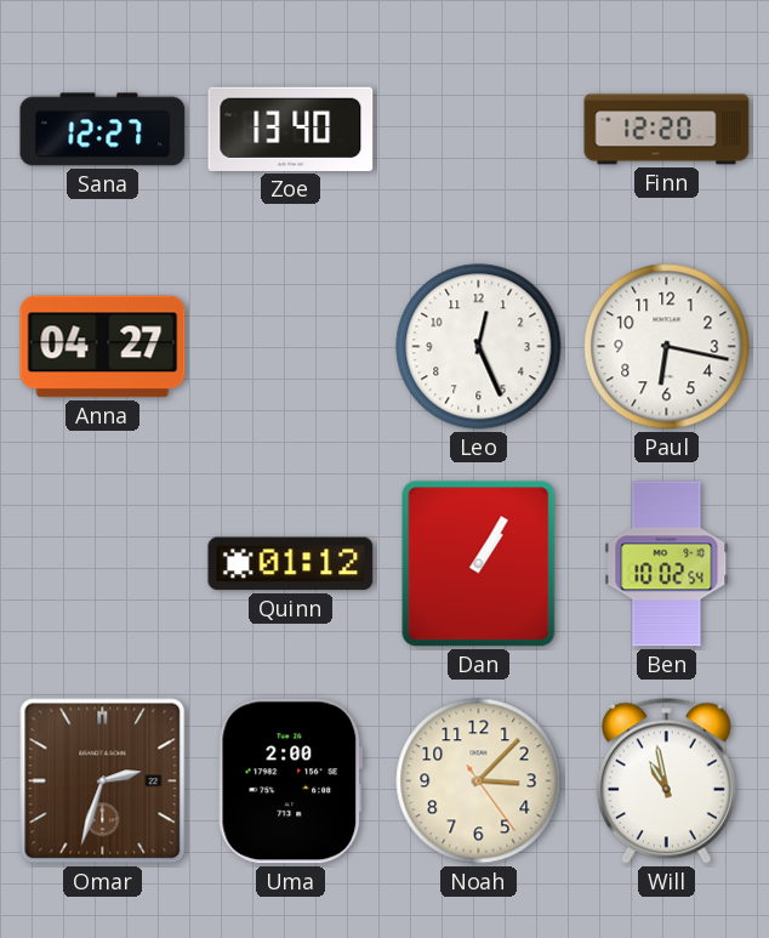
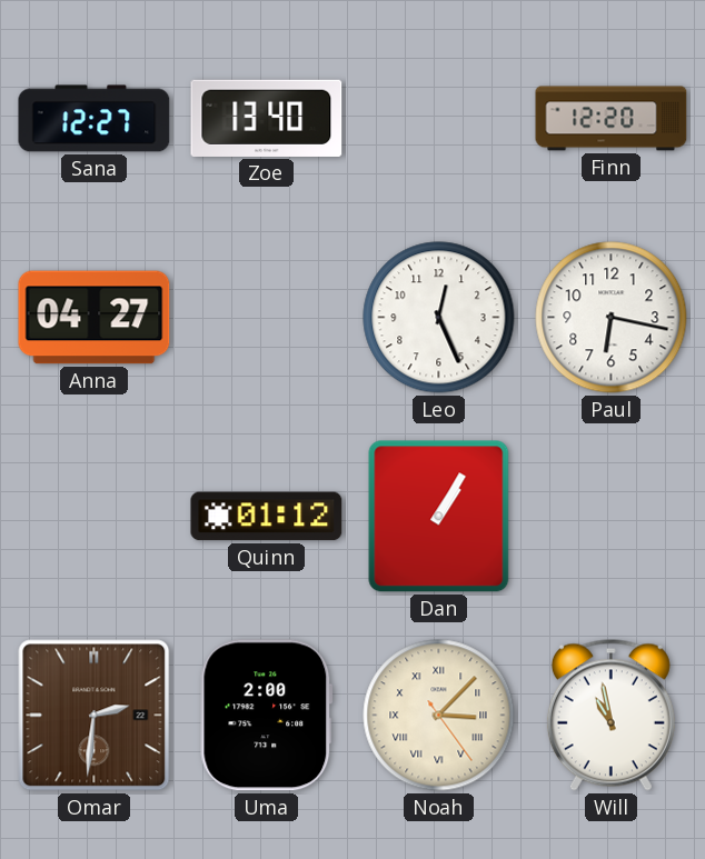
Ben: 10:02 -> none
Omar: 2:33 -> 2:31
Noah numerals: Arabic -> Roman
